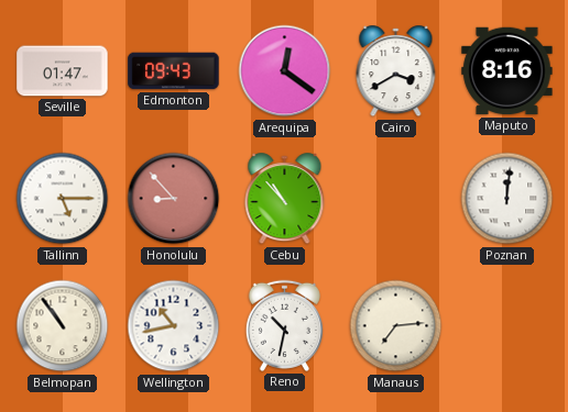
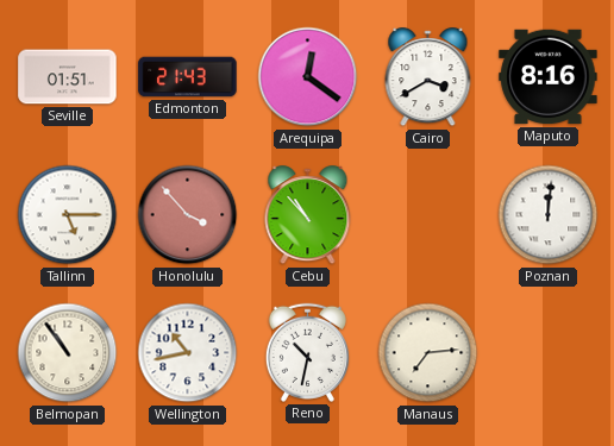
Seville: 01:47 -> 01:51
Edmonton: 09:43 -> 21:43
Honolulu: 8:53 -> 3:53
